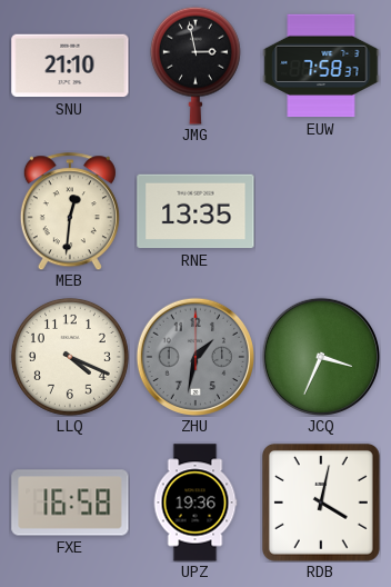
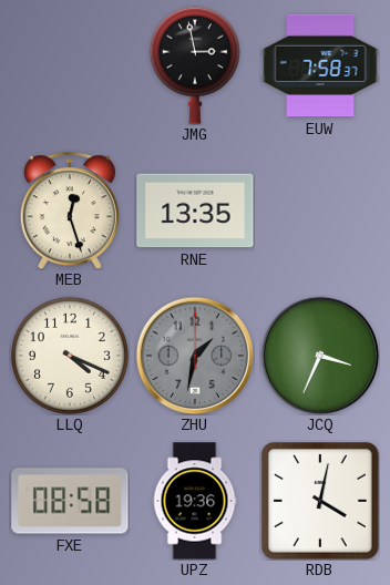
SNU: 21:10 -> none
MEB: 12:31 -> 12:27
FXE: 16:58 -> 08:58
